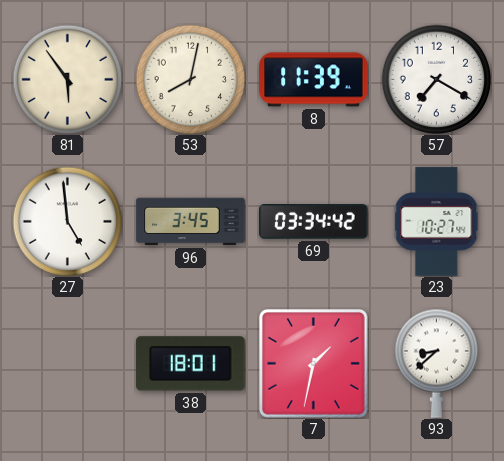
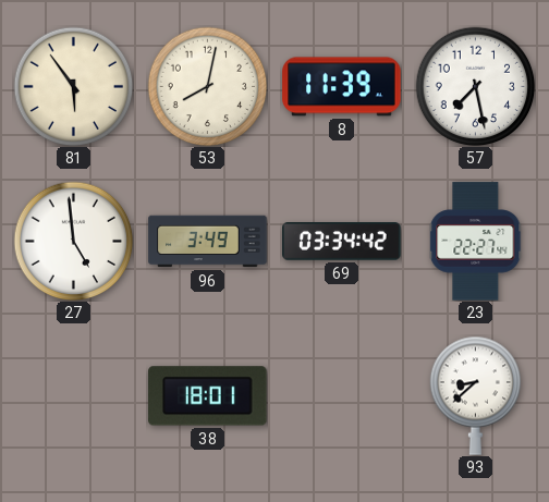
57: 7:20 -> 7:28
96: 3:45 -> 3:49
23: 10:27 -> 22:27
7: 1:32 -> none
